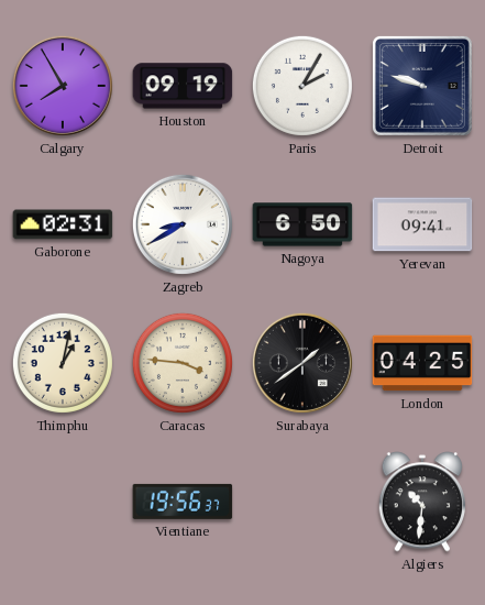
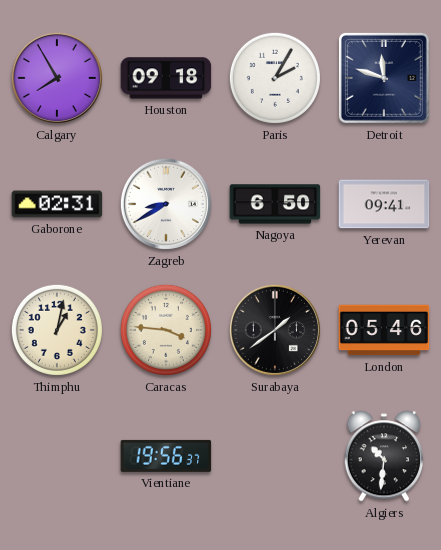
Houston: 09:19 -> 09:18
Detroit: 9:48 -> 11:48
London: 04:25 -> 05:46
